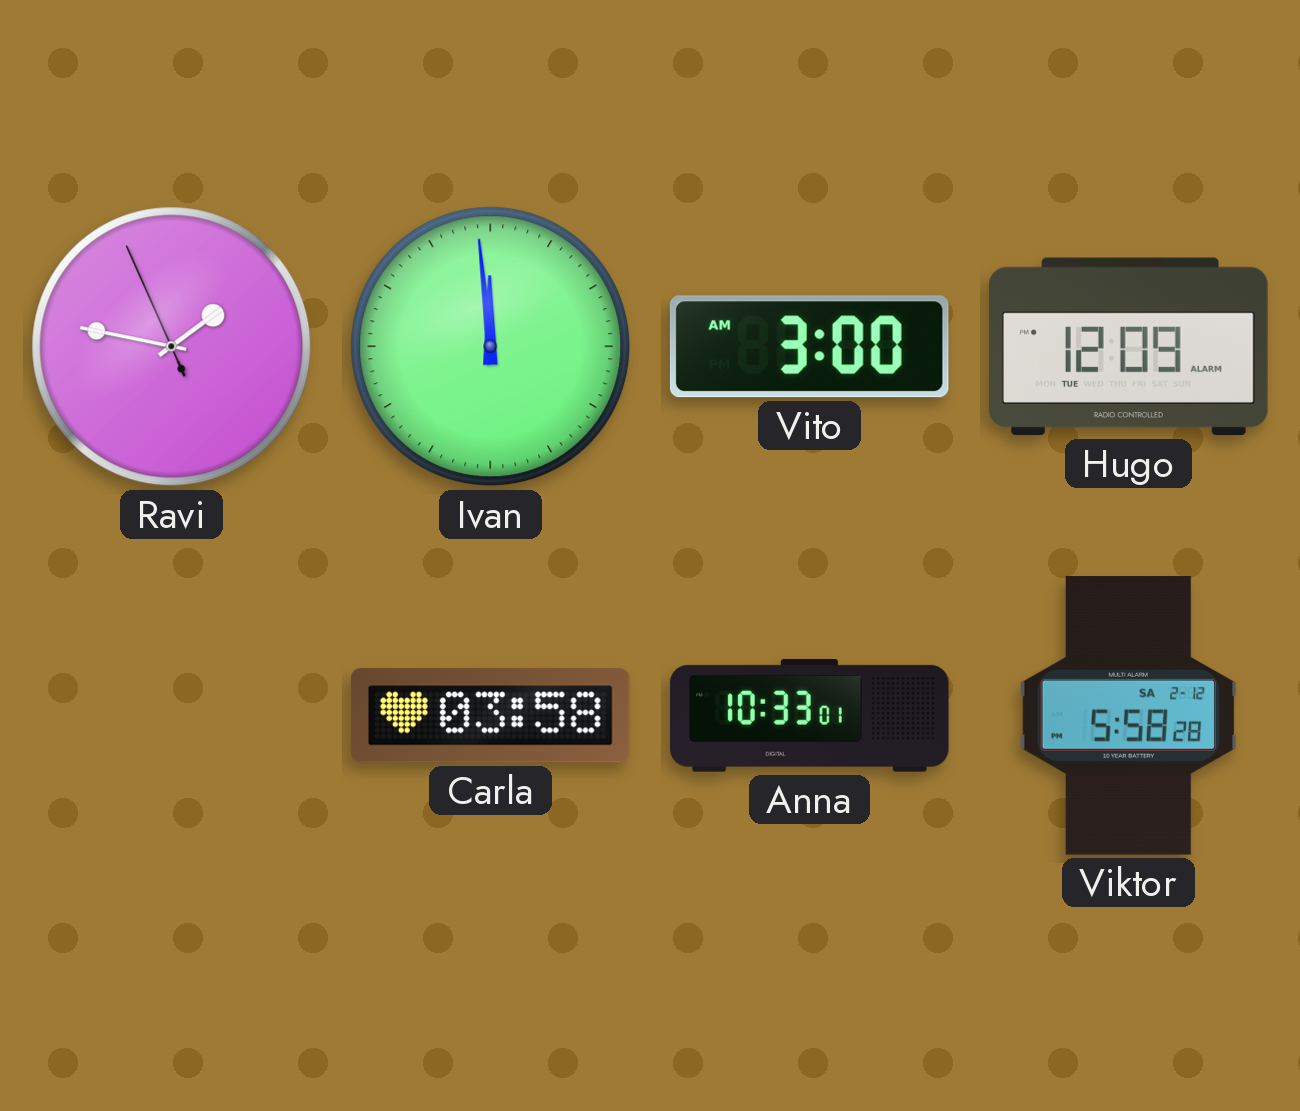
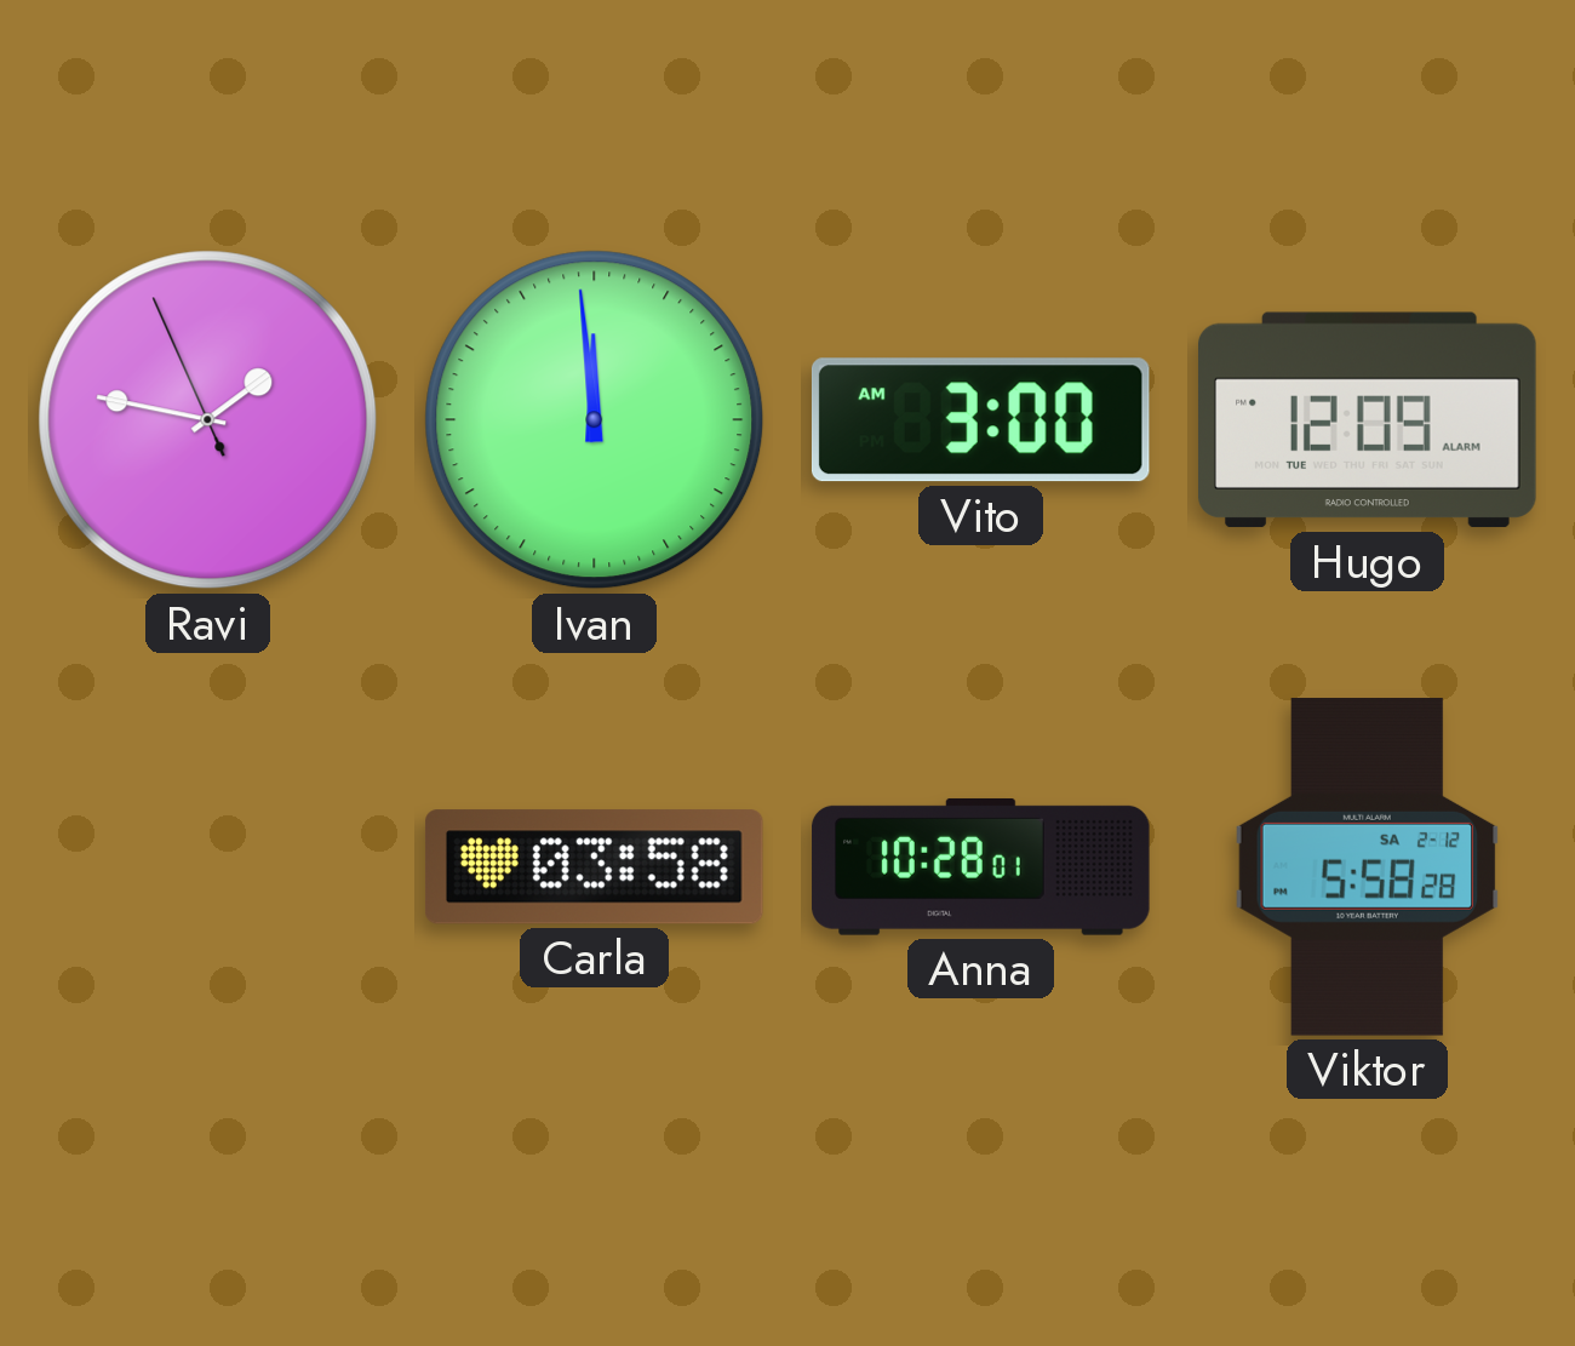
Anna: 10:33 -> 10:28
